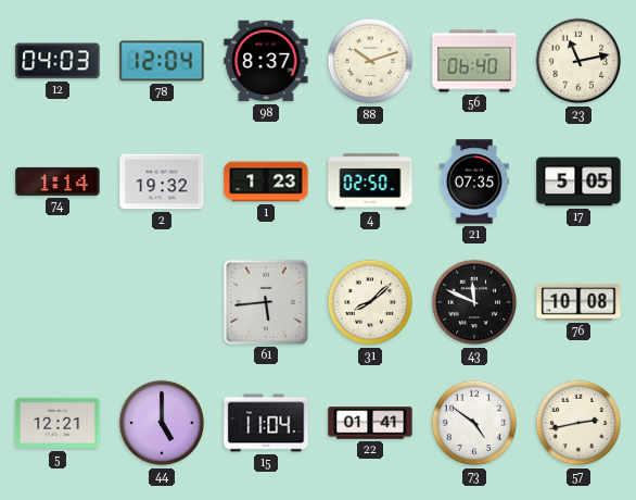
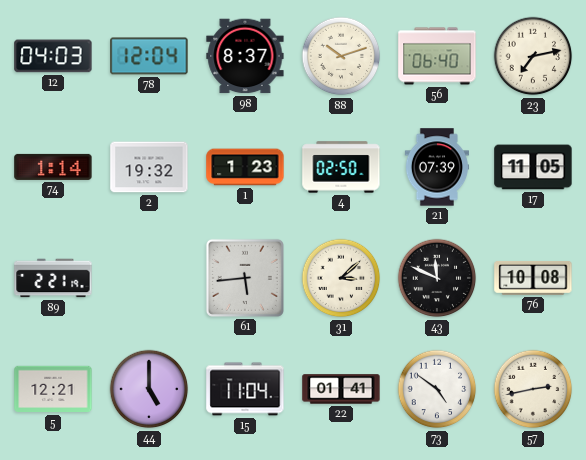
23: 11:13 -> 7:13
21: 07:35 -> 07:39
17: 5:05 -> 11:05
89: none -> 2:21
31: 8:08 -> 3:08
